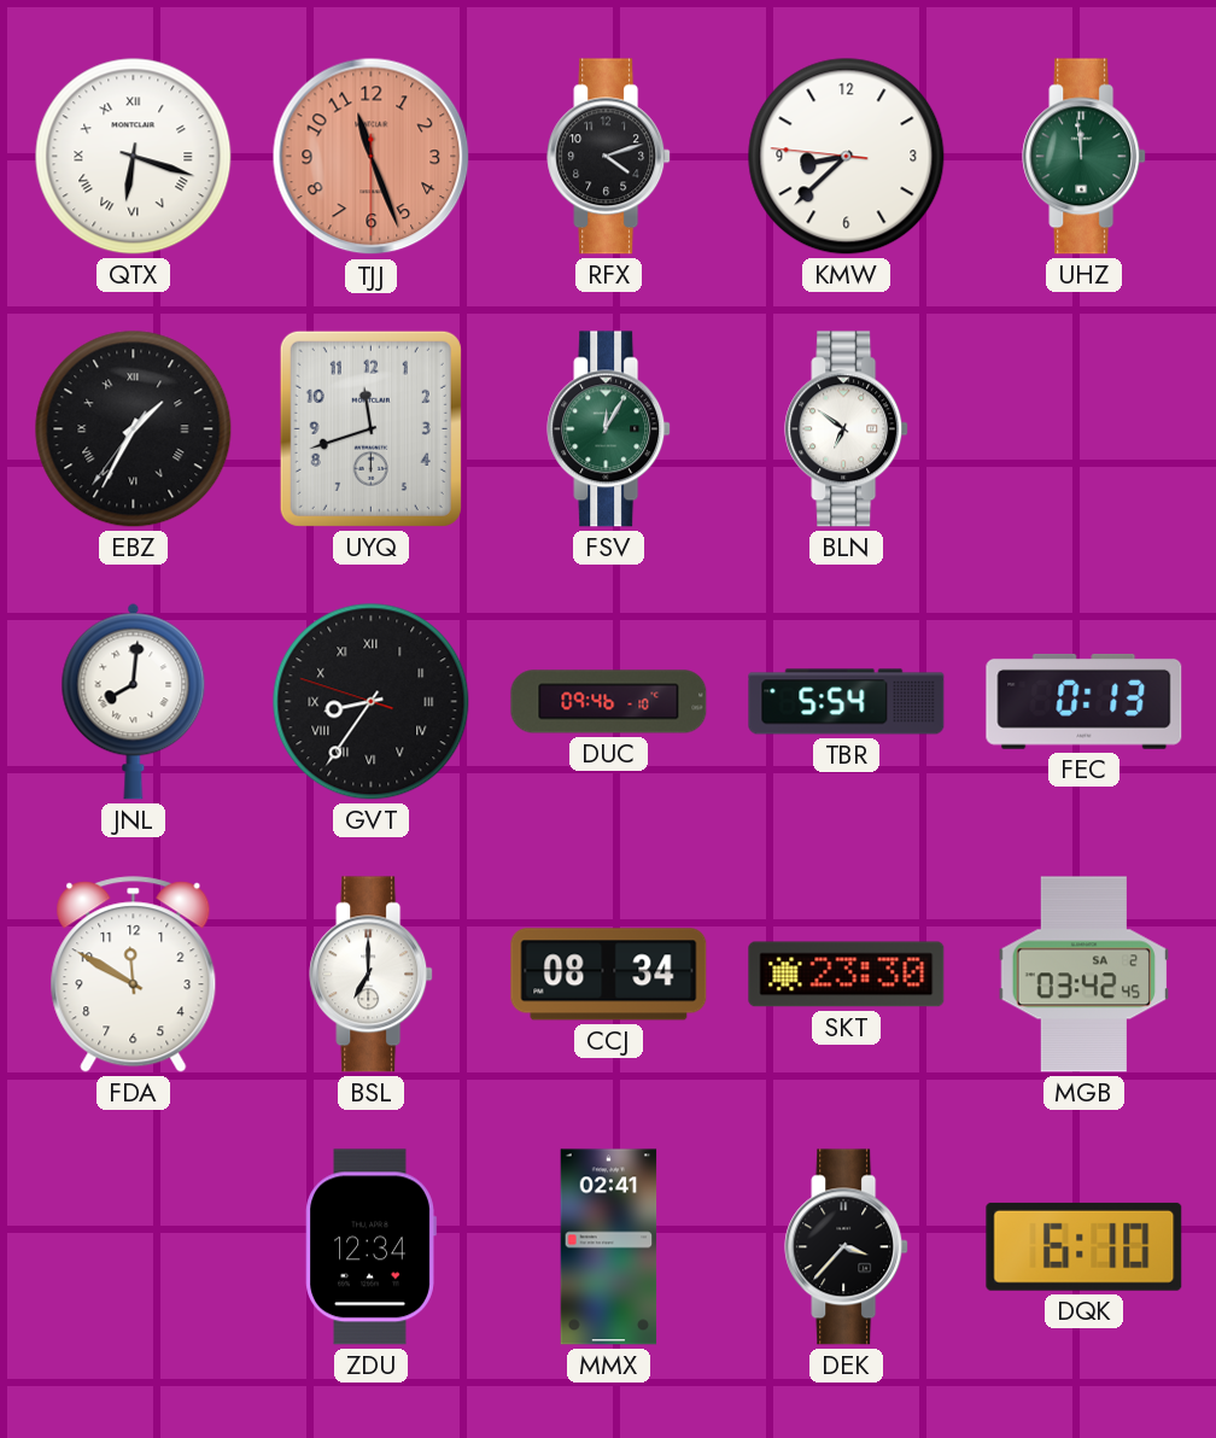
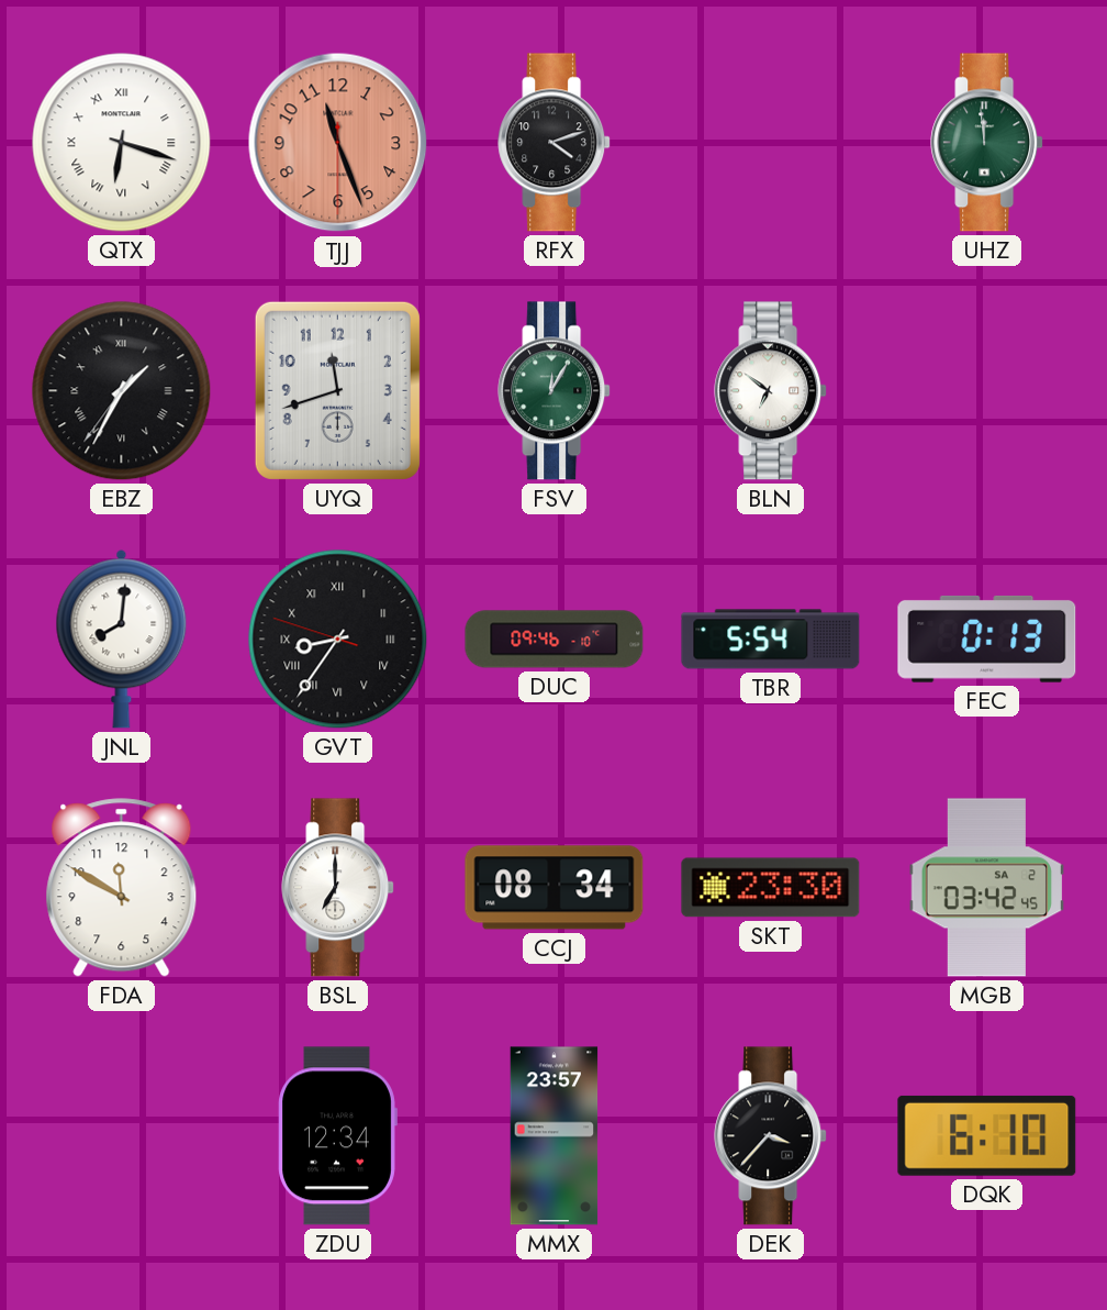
KMW: 8:37 -> none
MMX: 02:41 -> 23:57
